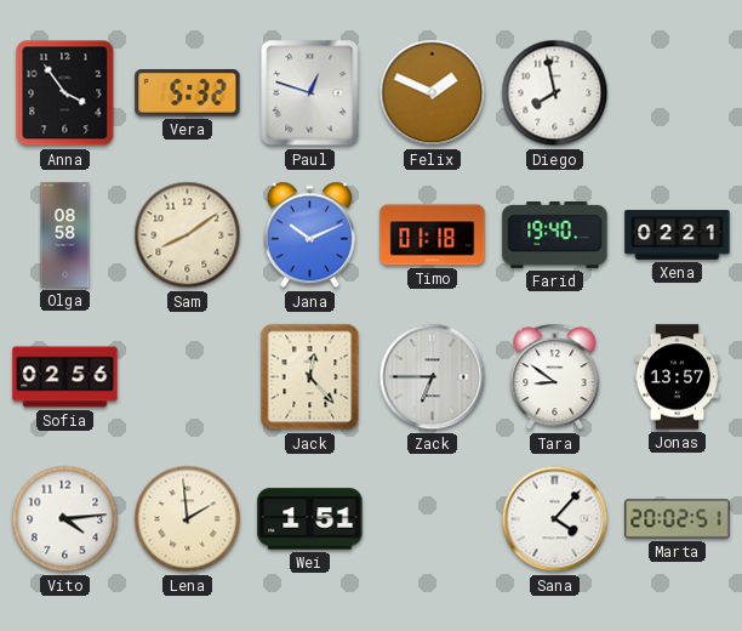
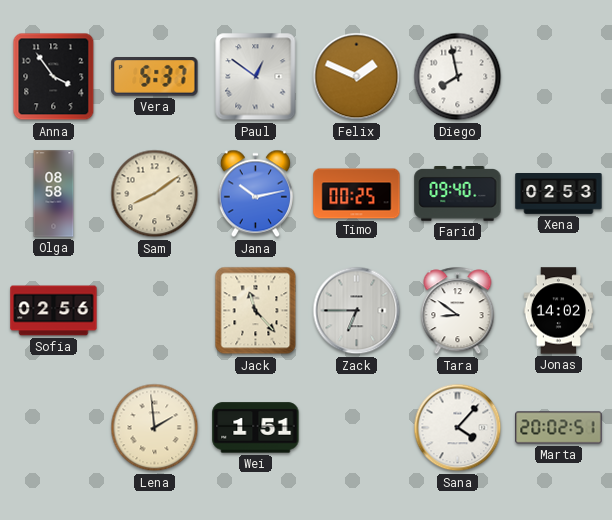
Vera: 5:32 -> 5:37
Paul: 12:48 -> 12:51
Jana: 10:11 -> 10:13
Timo: 01:18 -> 00:25
Farid: 19:40 -> 09:40
Xena: 02:21 -> 02:53
Jack: 12:23 -> 11:23
Jonas: 13:57 -> 14:02
Vito: 4:14 -> none
